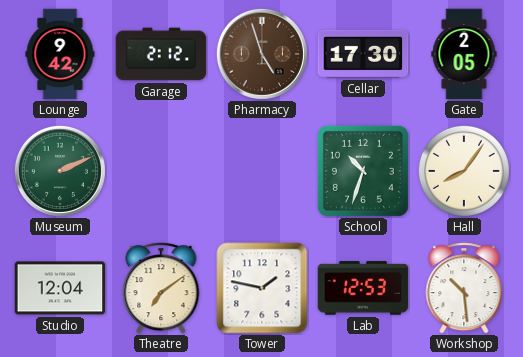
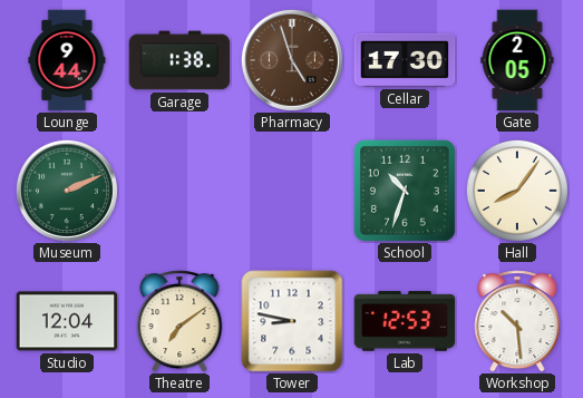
Lounge: 9:42 -> 9:44
Garage: 2:12 -> 1:38
Tower: 1:47 -> 8:47
